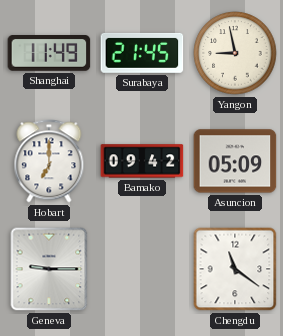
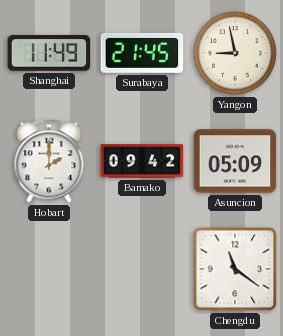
Hobart: 7:00 -> 2:00
Geneva: 9:15 -> none
